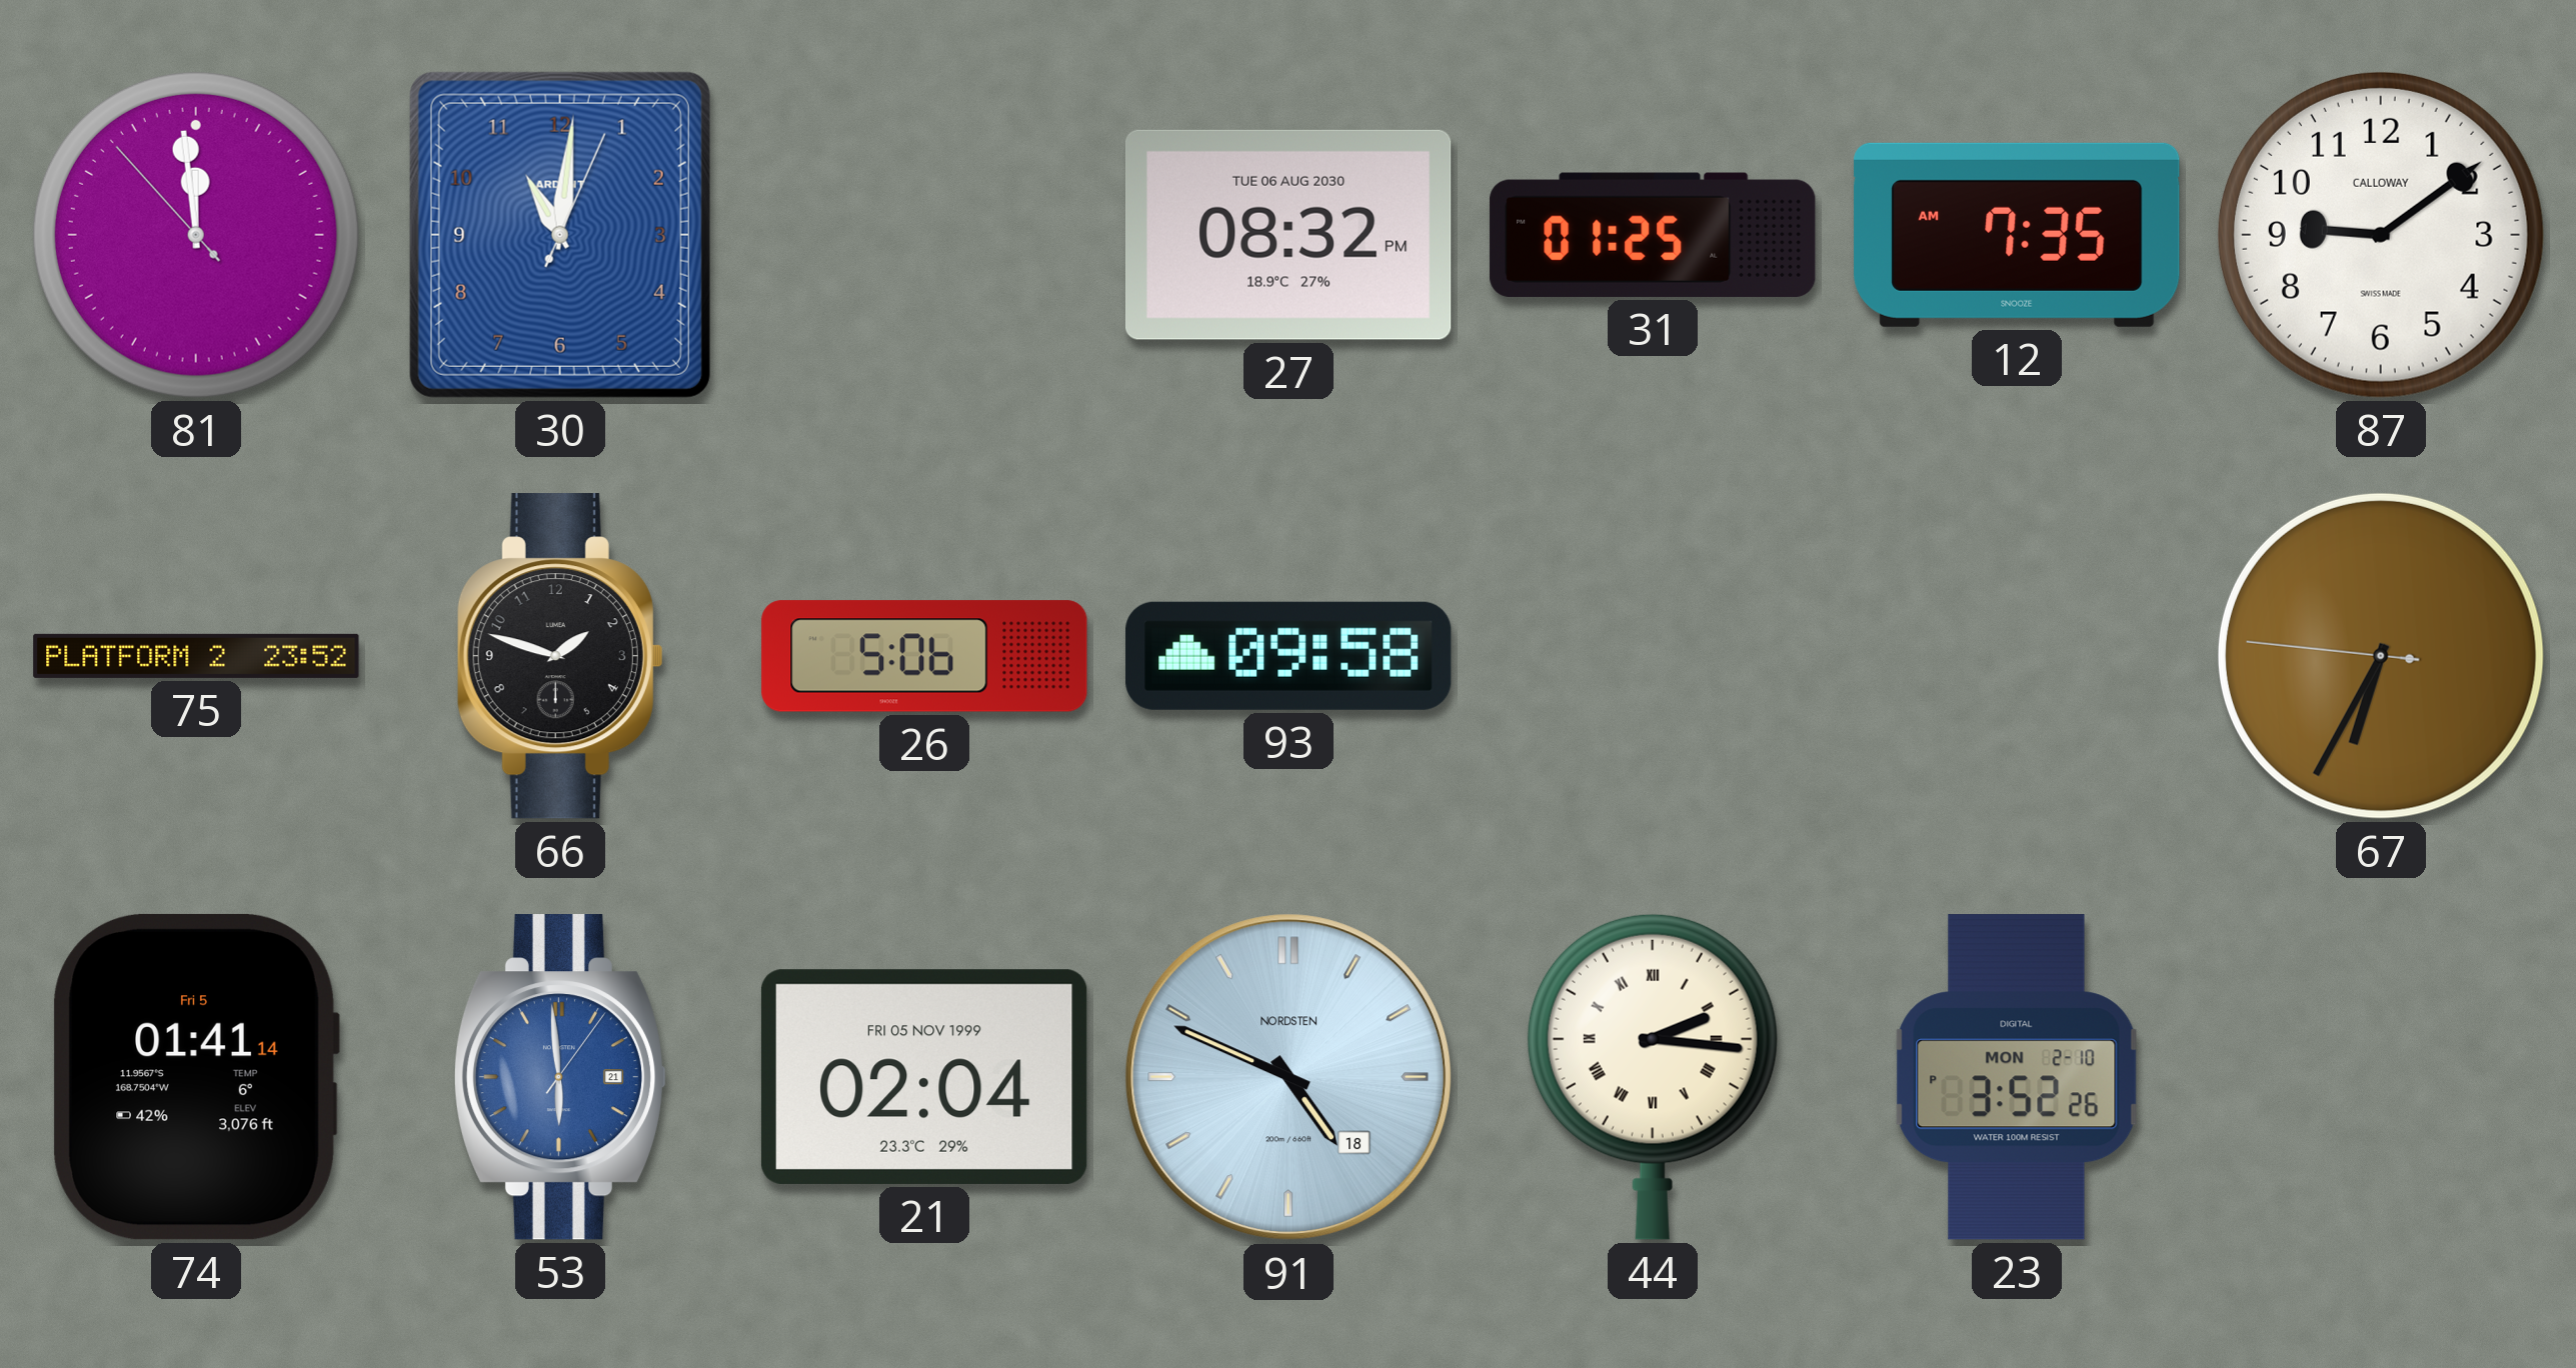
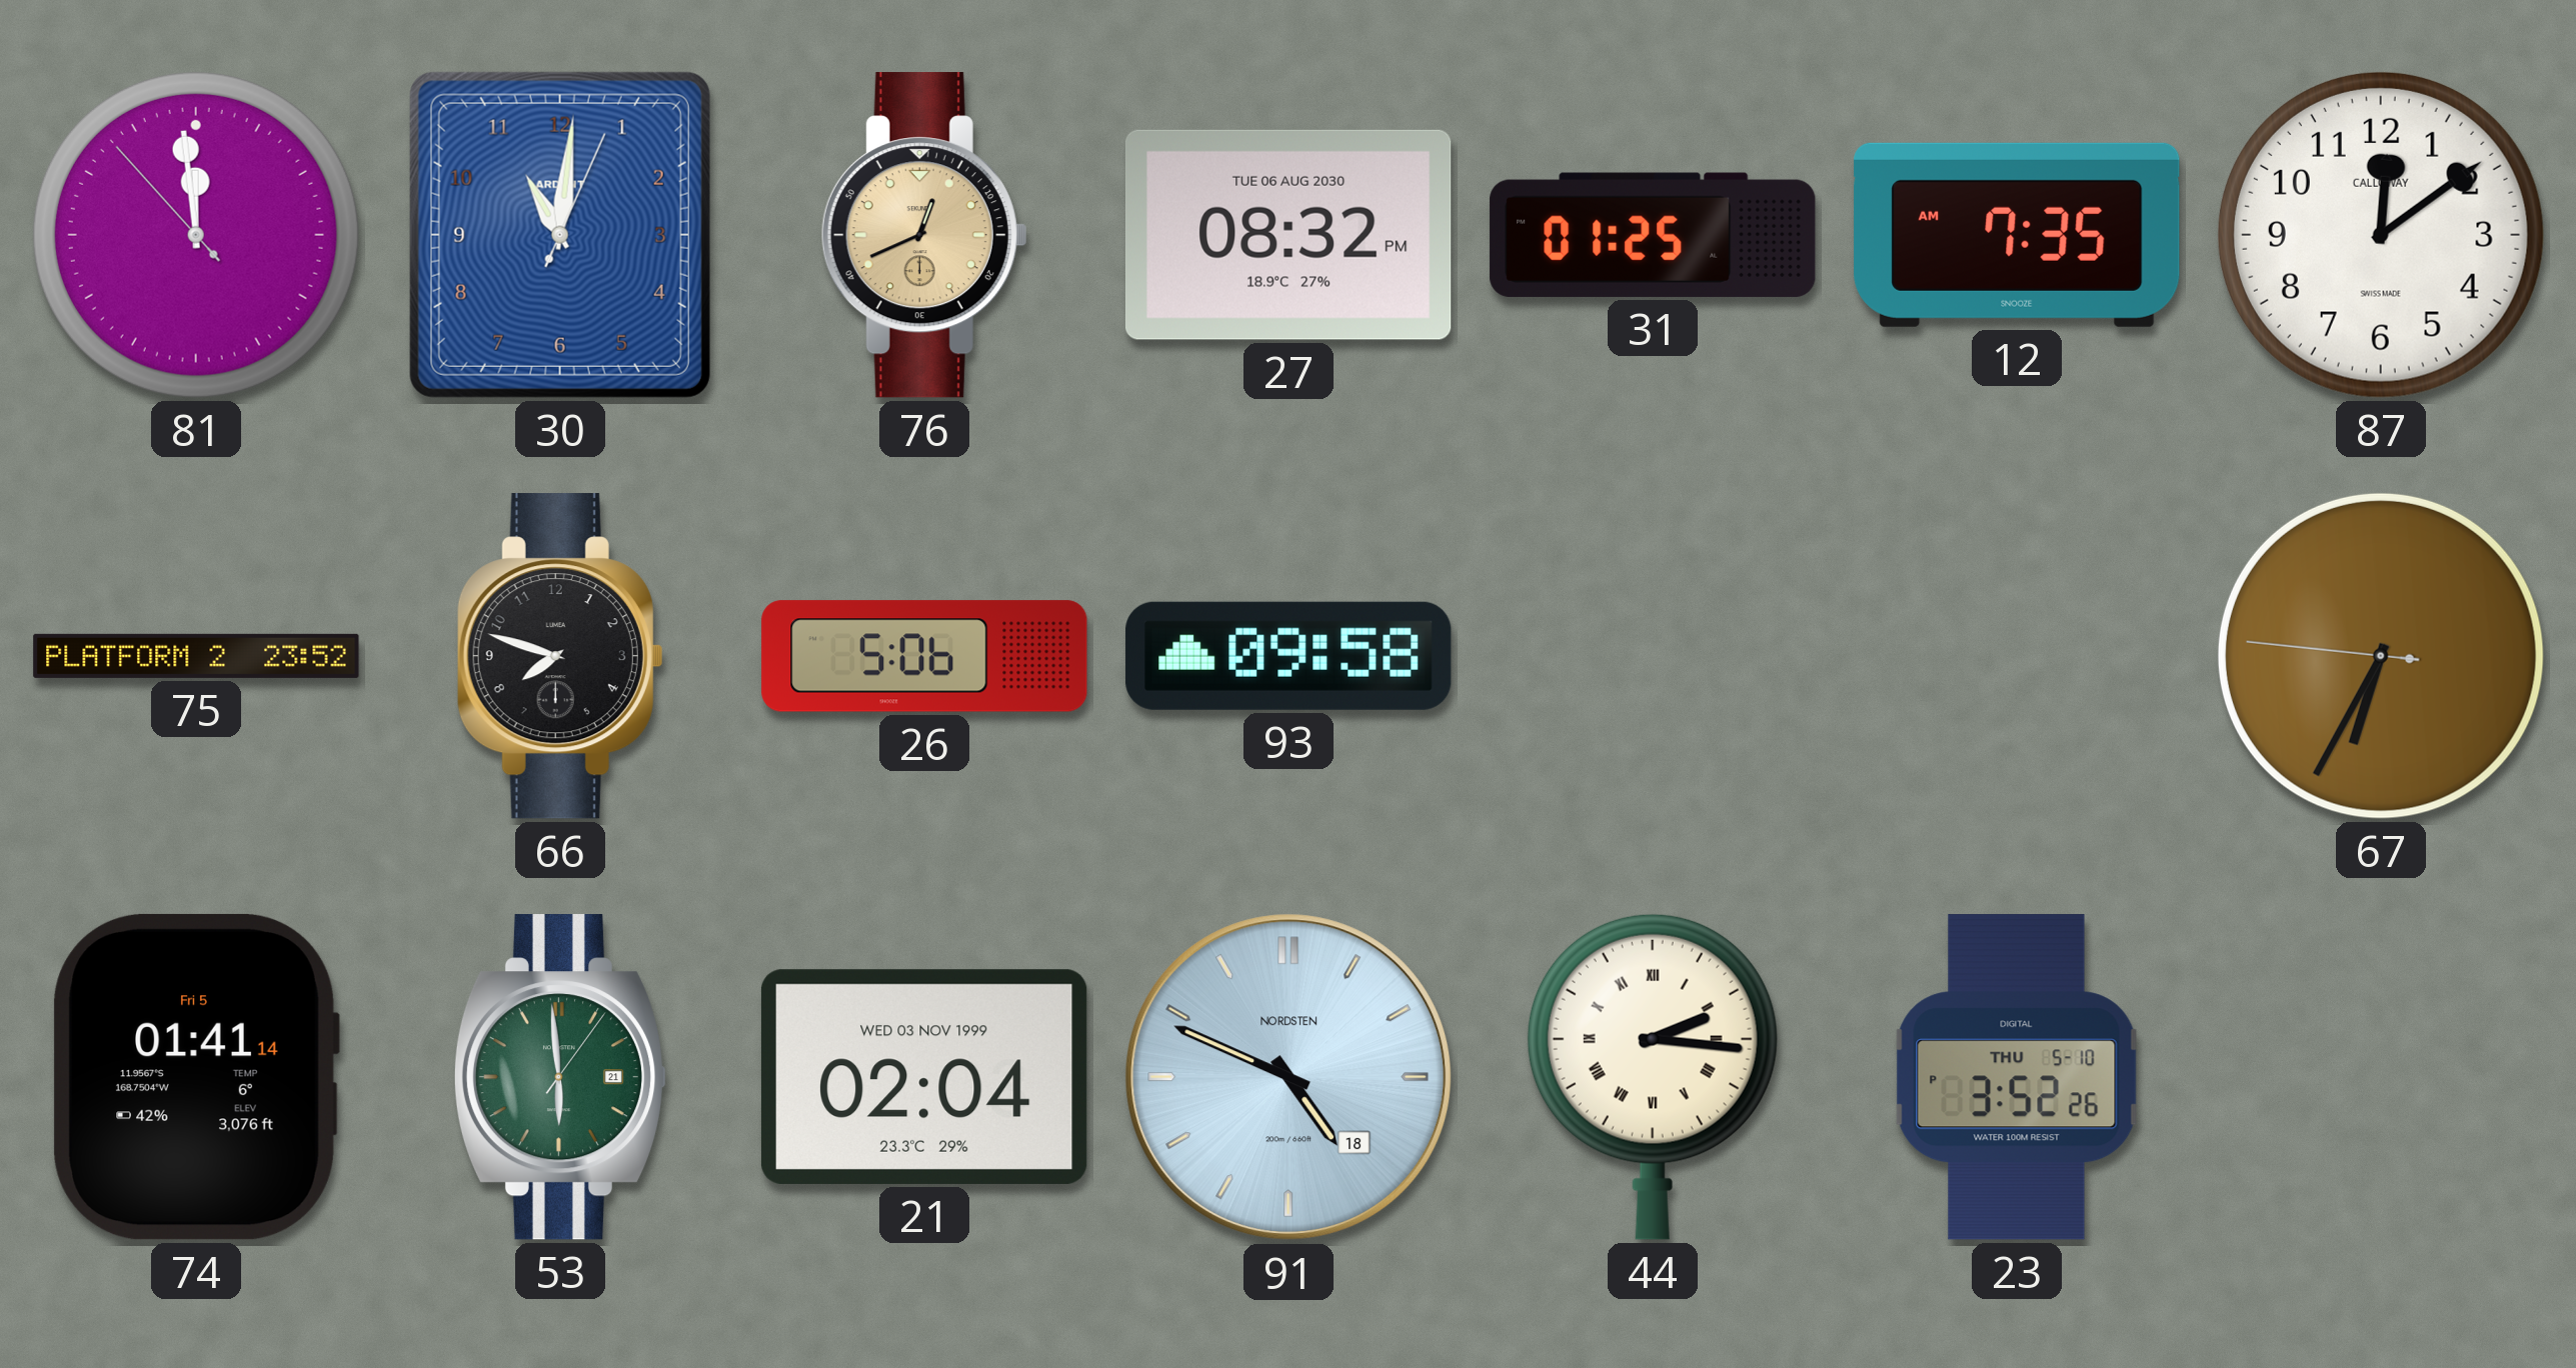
76: none -> 12:41
87: 9:09 -> 12:09
66: 1:48 -> 7:48
53 dial: blue -> green
21 date: FRI 05 NOV 1999 -> WED 03 NOV 1999
23 date: MON 2-10 -> THU 5-10
